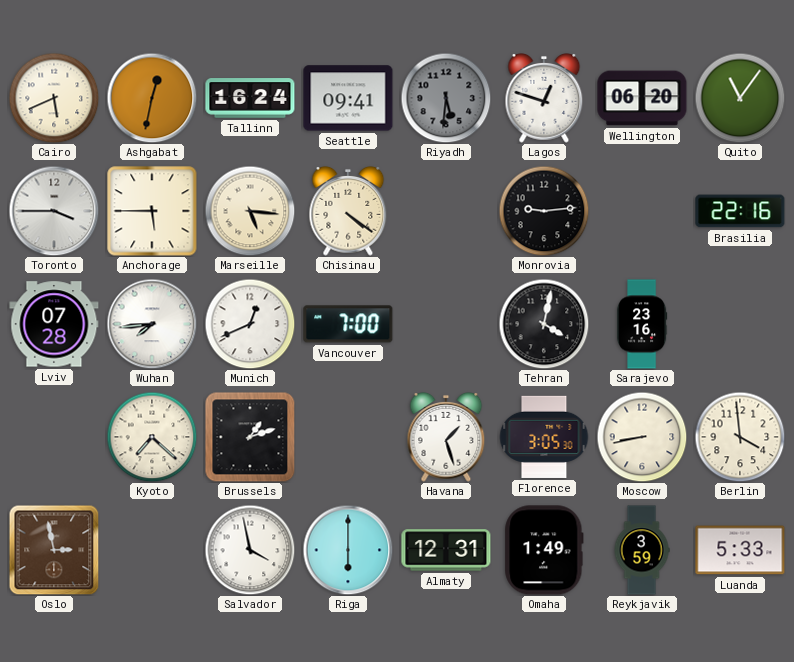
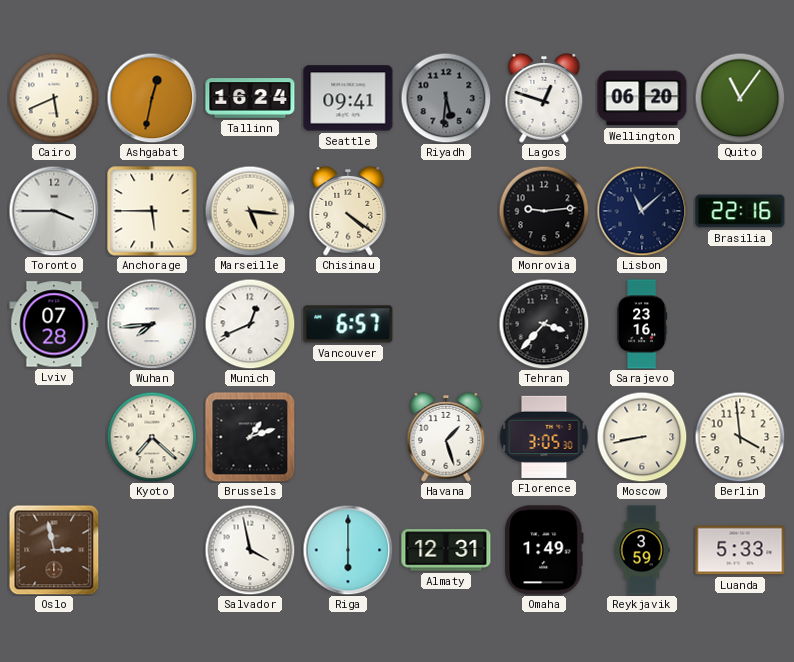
Lisbon: none -> 11:08
Vancouver: 7:00 -> 6:57
Tehran: 4:02 -> 3:37
